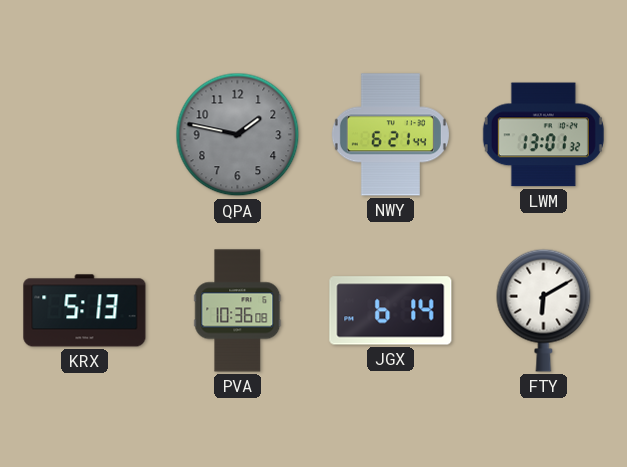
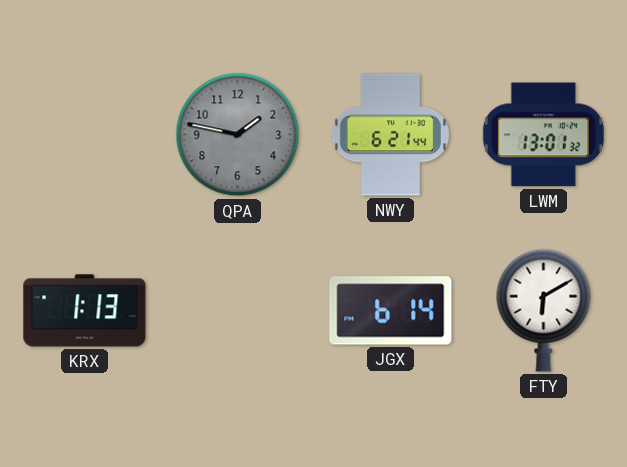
KRX: 5:13 -> 1:13
PVA: 10:36 -> none
